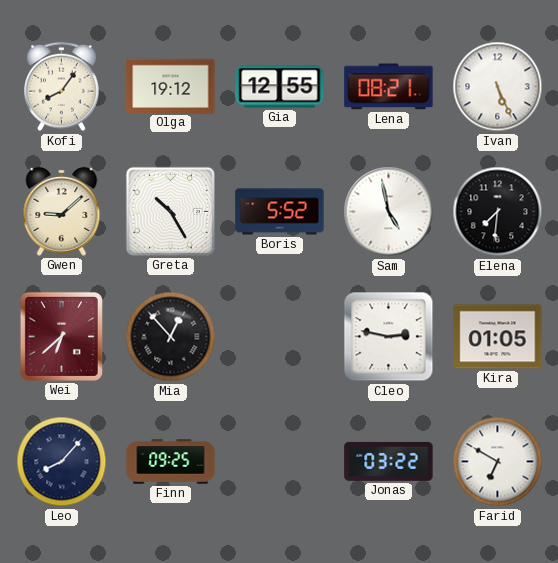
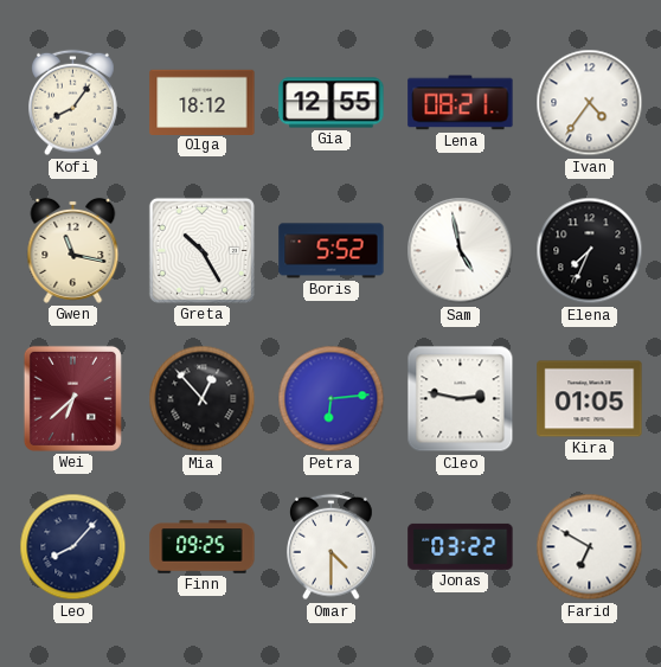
Olga: 19:12 -> 18:12
Ivan: 5:26 -> 4:36
Gwen: 9:08 -> 11:17
Elena: 7:31 -> 7:34
Petra: none -> 6:14
Omar: none -> 4:30
